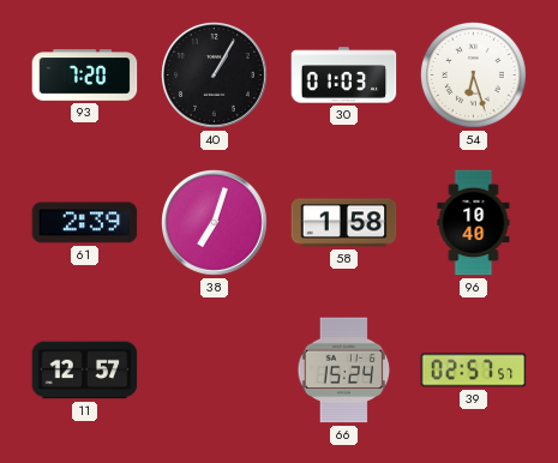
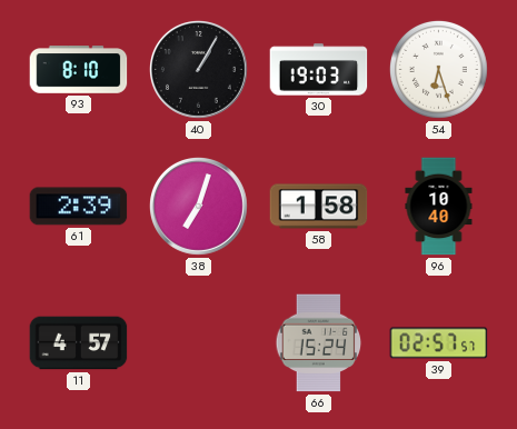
93: 7:20 -> 8:10
30: 01:03 -> 19:03
11: 12:57 -> 4:57
